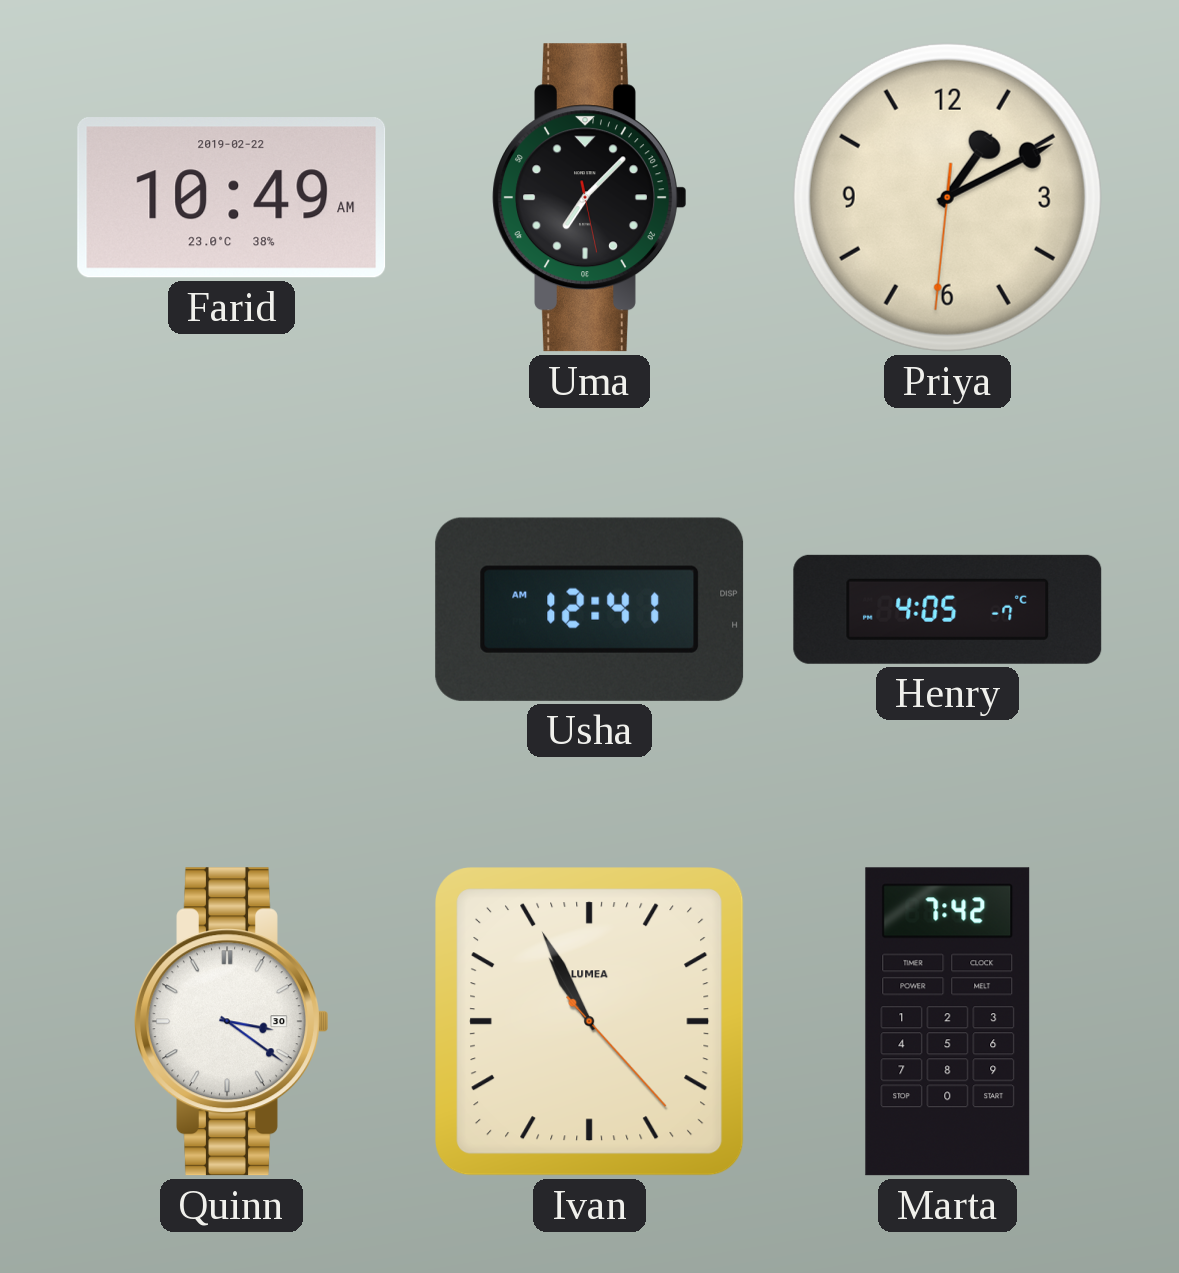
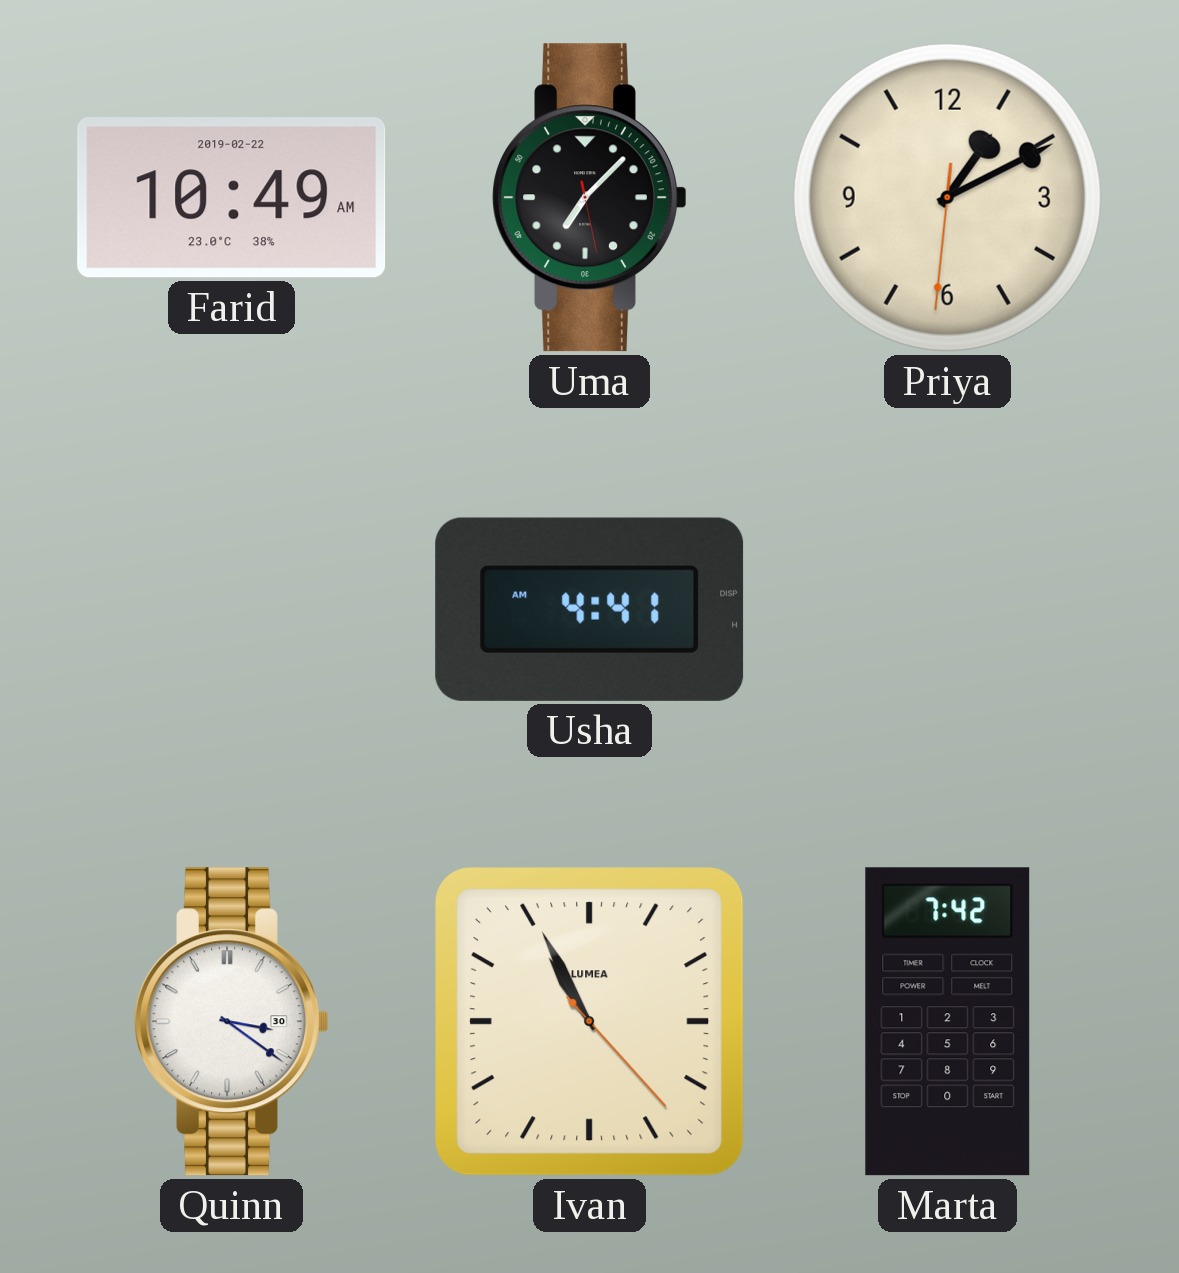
Usha: 12:41 -> 4:41
Henry: 4:05 -> none
